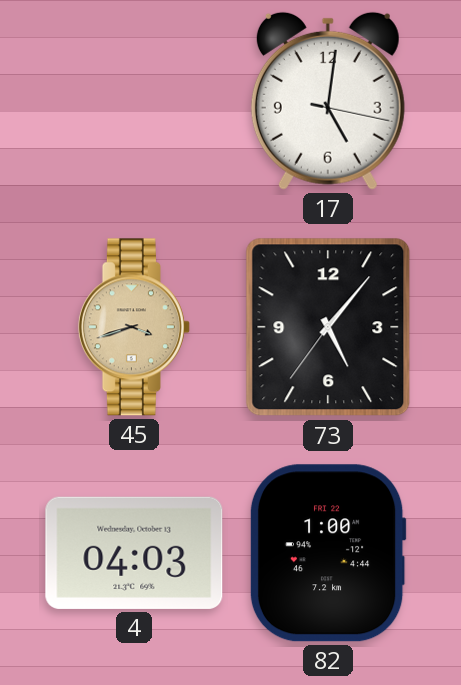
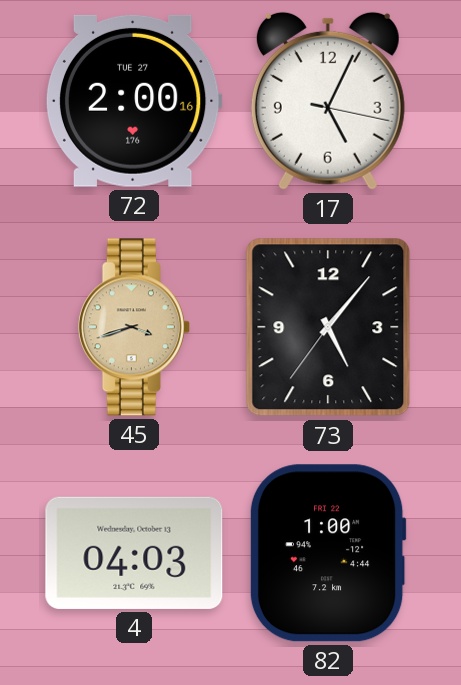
72: none -> 2:00
17: 5:01 -> 5:04
